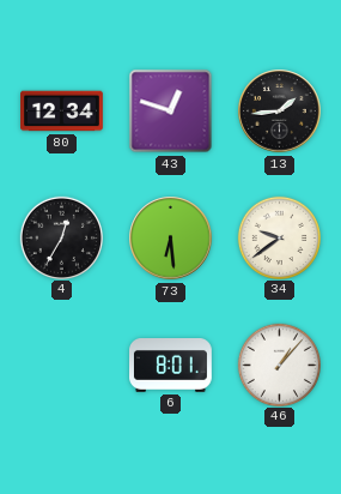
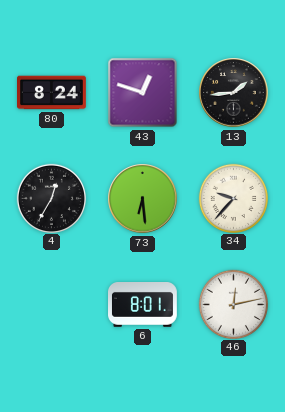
80: 12:34 -> 8:24
34: 9:39 -> 9:37
46: 1:07 -> 12:13
